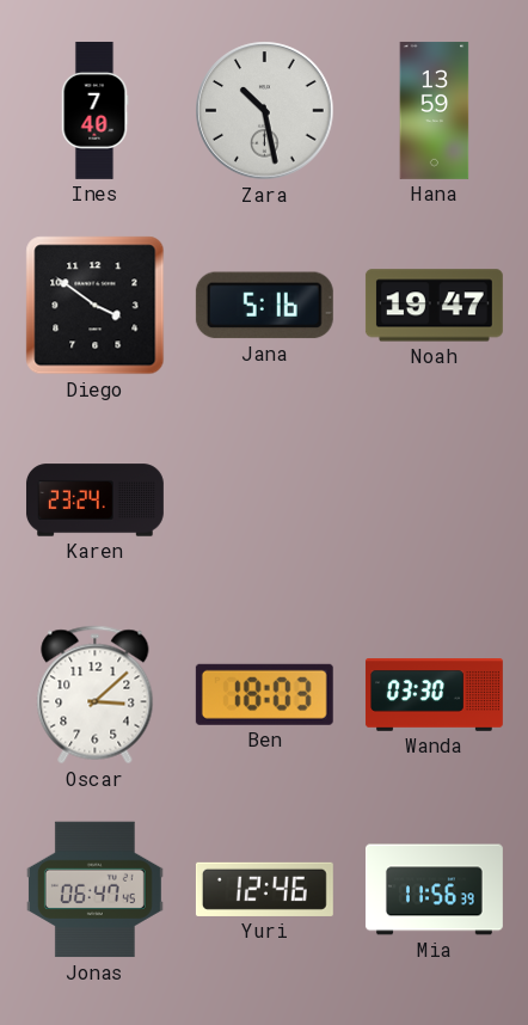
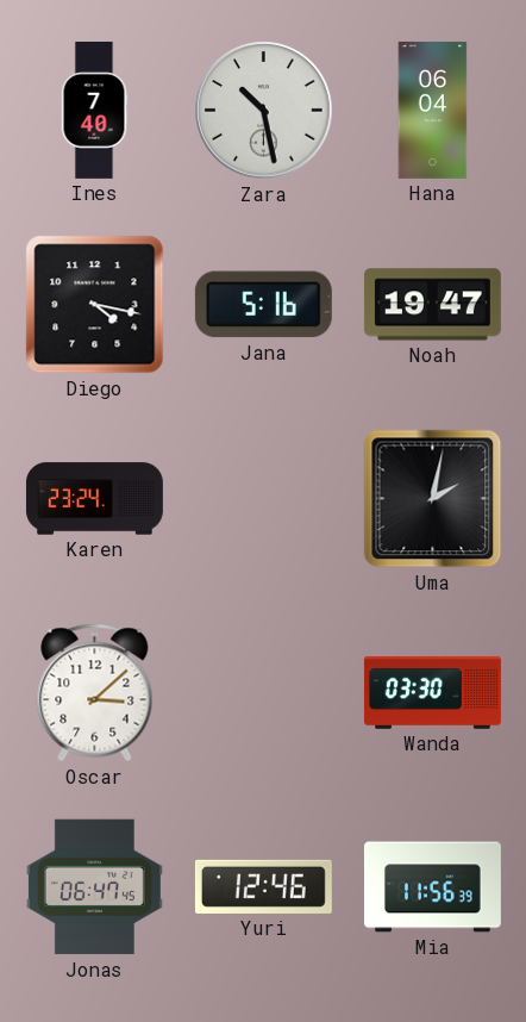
Hana: 13:59 -> 06:04
Diego: 3:51 -> 4:17
Uma: none -> 2:02
Ben: 18:03 -> none
